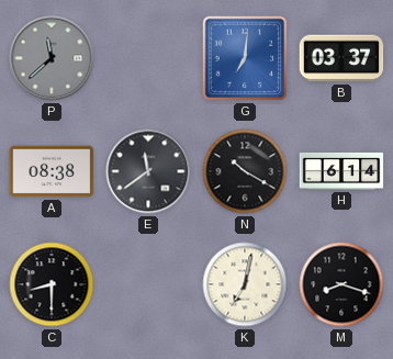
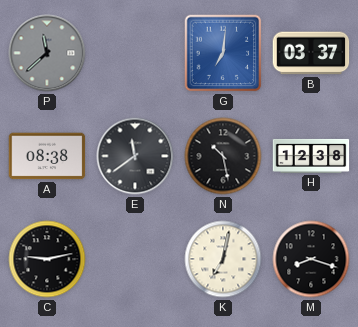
N: 10:20 -> 10:28
H: 6:14 -> 12:38
C: 8:30 -> 9:13
